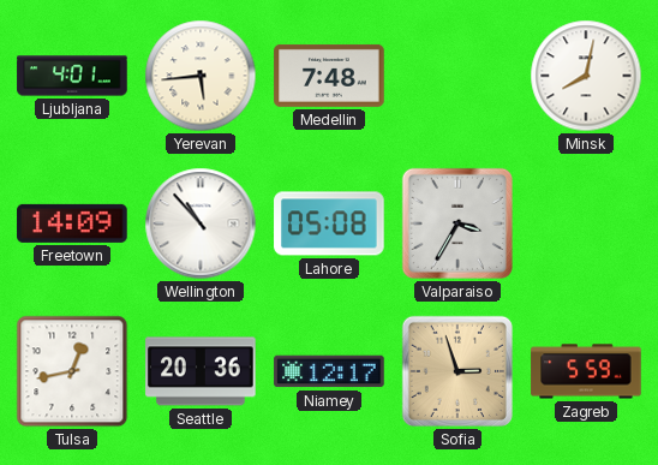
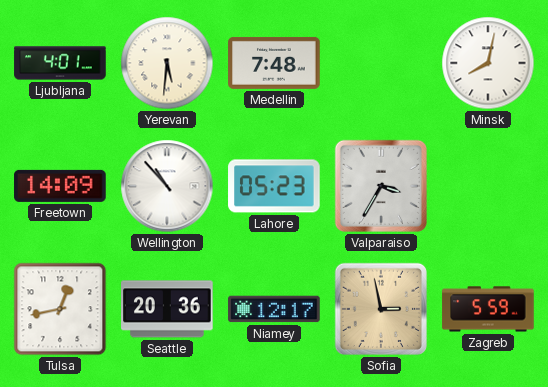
Yerevan: 5:44 -> 5:31
Lahore: 05:08 -> 05:23
Sofia: 2:57 -> 2:58
